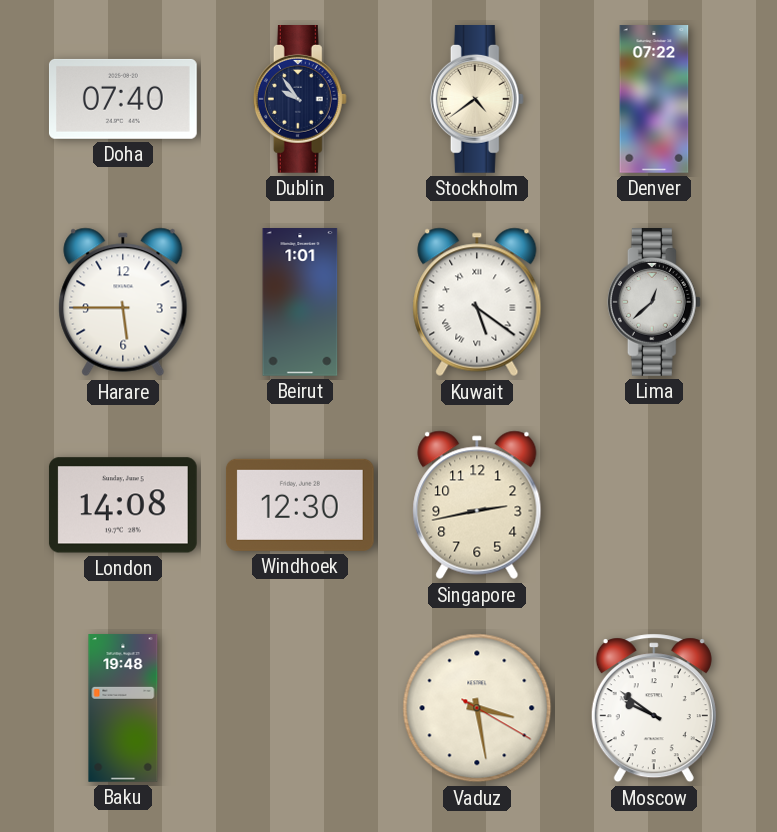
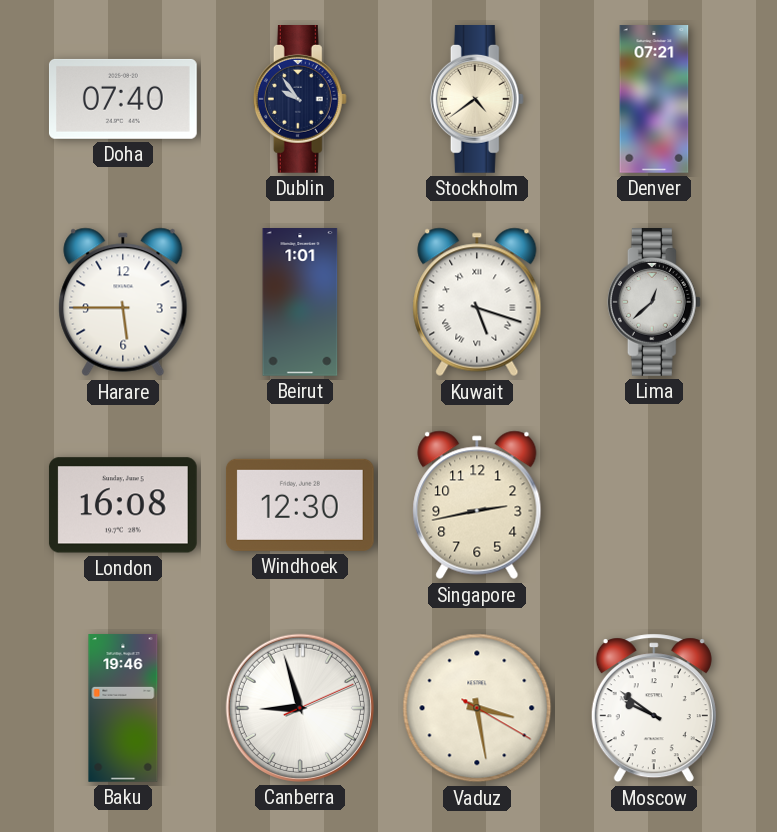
Denver: 07:22 -> 07:21
Kuwait: 5:21 -> 5:18
London: 14:08 -> 16:08
Baku: 19:48 -> 19:46
Canberra: none -> 8:57
